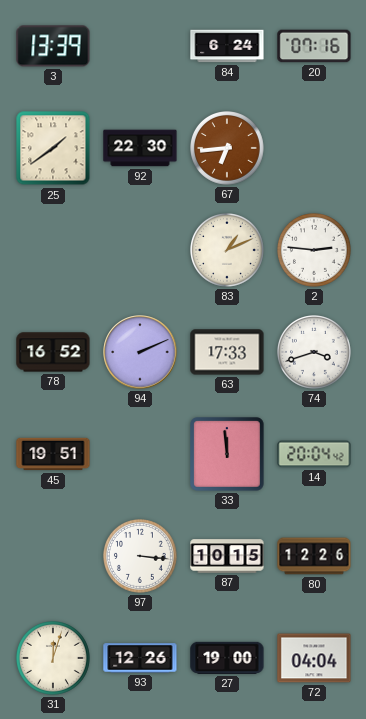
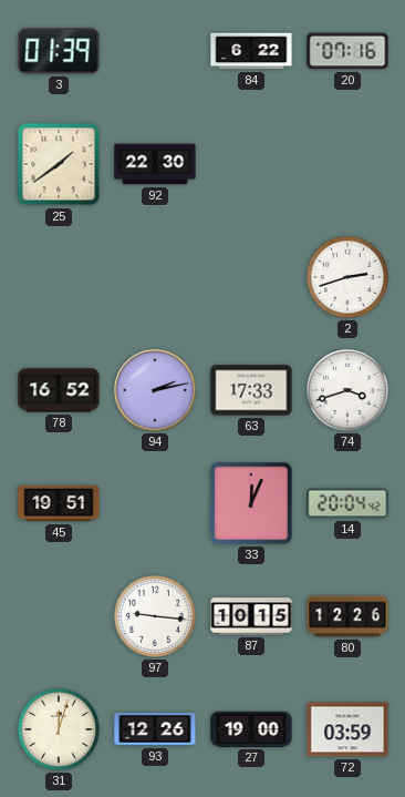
3: 13:39 -> 01:39
84: 6:24 -> 6:22
67: 6:44 -> none
83: 1:11 -> none
2: 2:46 -> 2:42
94: 2:11 -> 2:13
33: 11:59 -> 12:04
97: 3:16 -> 9:16
72: 04:04 -> 03:59
